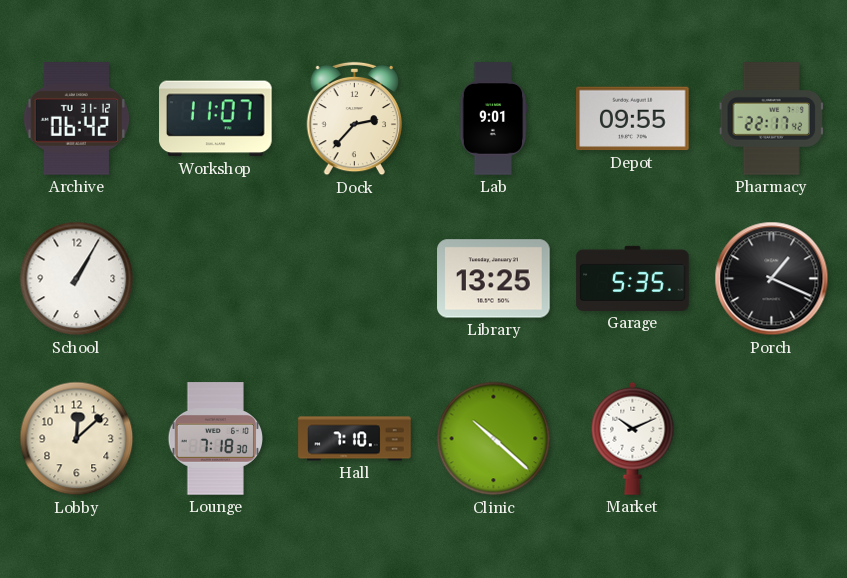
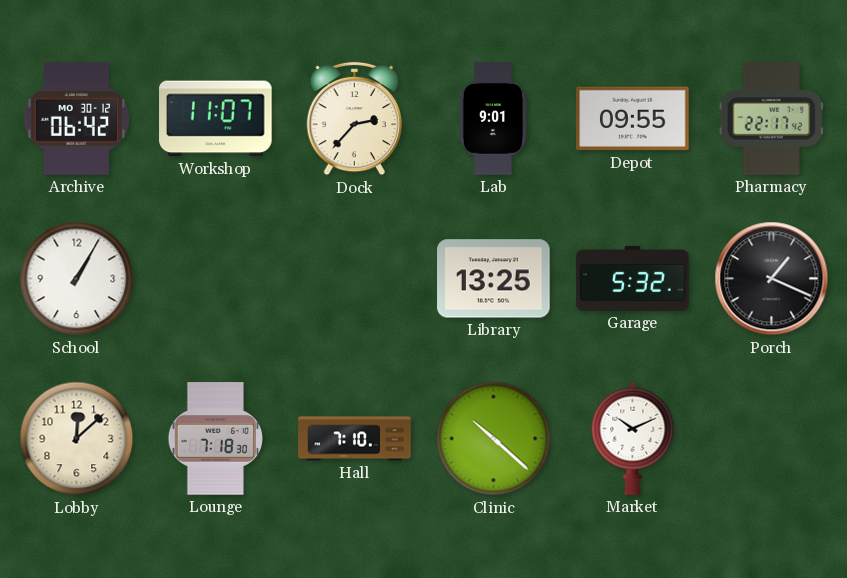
Archive date: TU 31-12 -> MO 30-12
Garage: 5:35 -> 5:32
